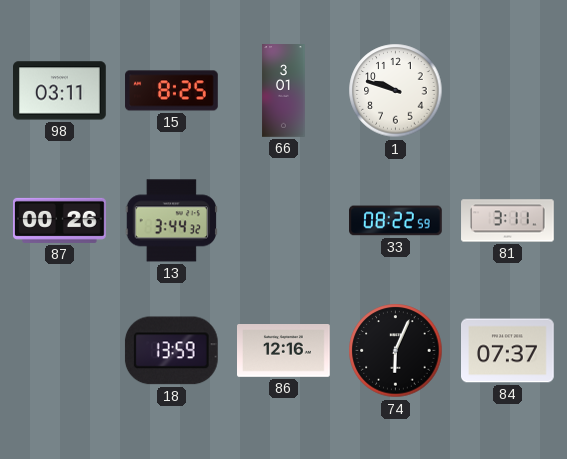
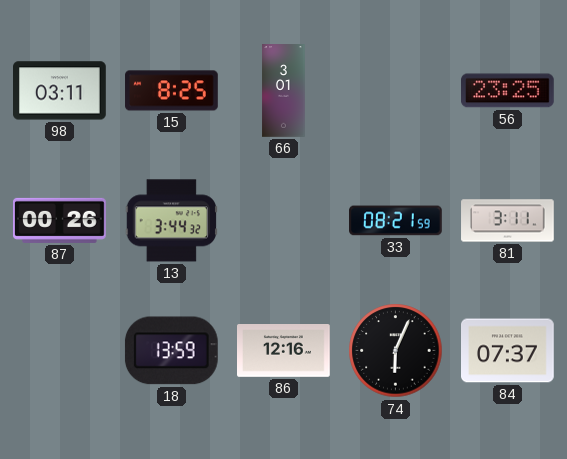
1: 9:48 -> none
56: none -> 23:25
33: 08:22 -> 08:21
